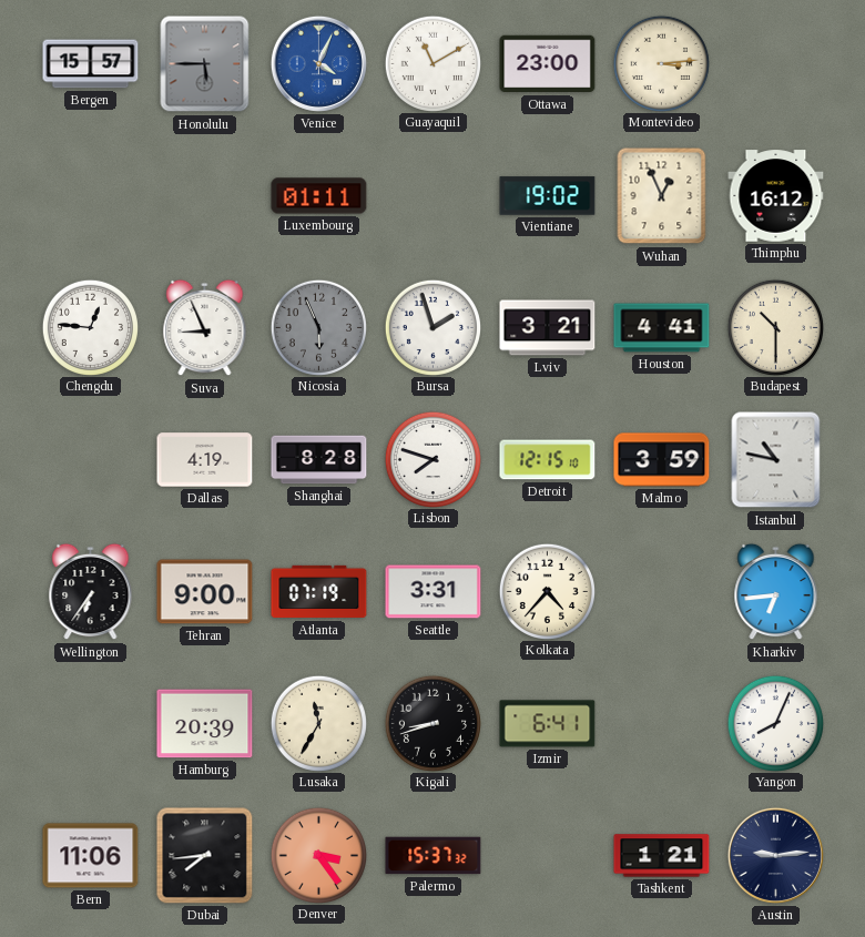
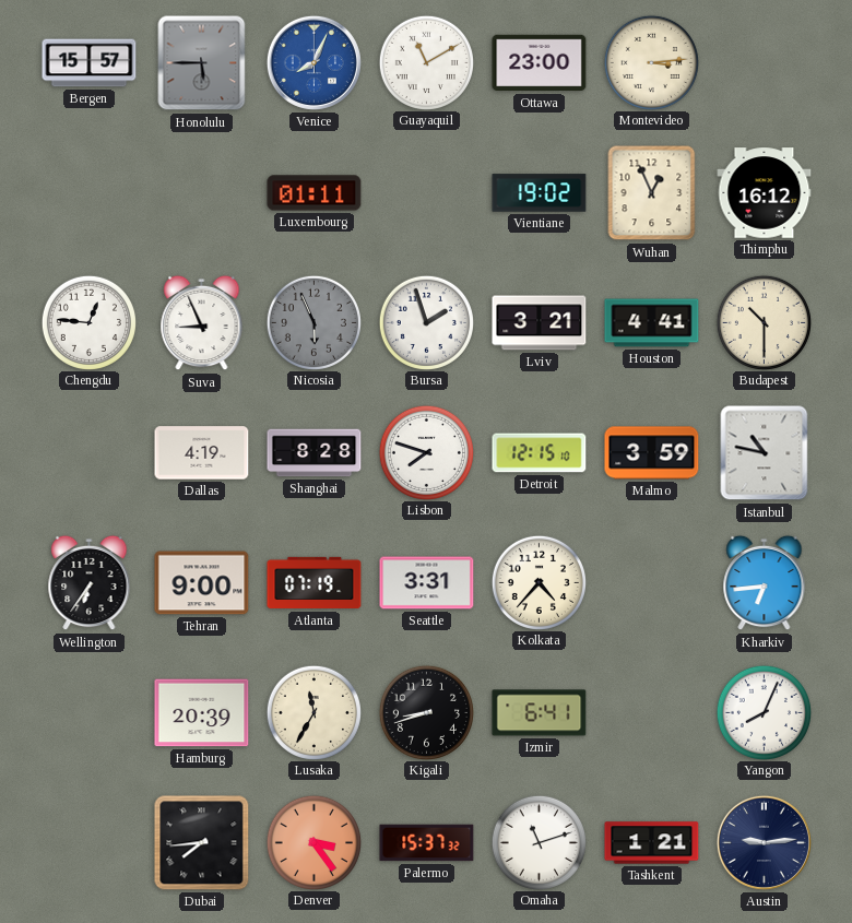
Venice: 4:04 -> 8:04
Bern: 11:06 -> none
Omaha: none -> 11:12
